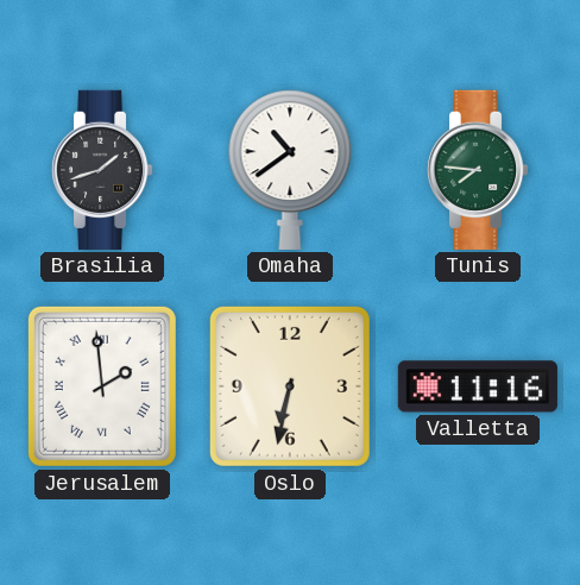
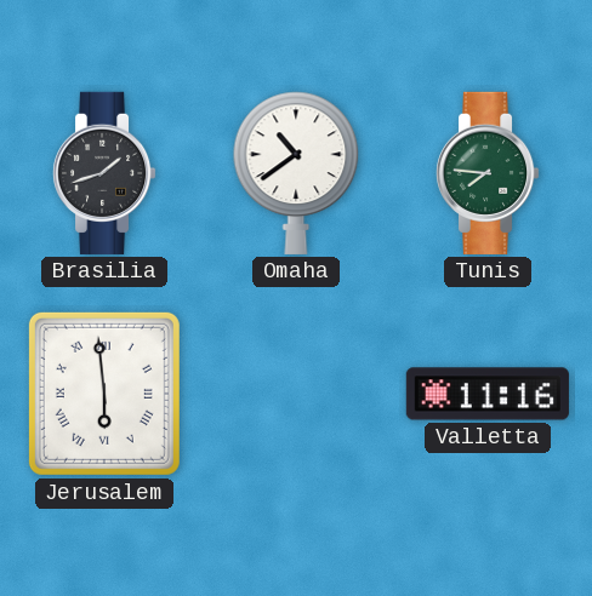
Jerusalem: 1:59 -> 5:59
Oslo: 6:32 -> none
